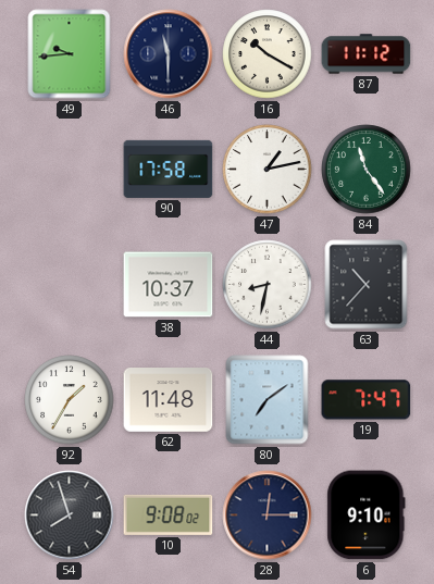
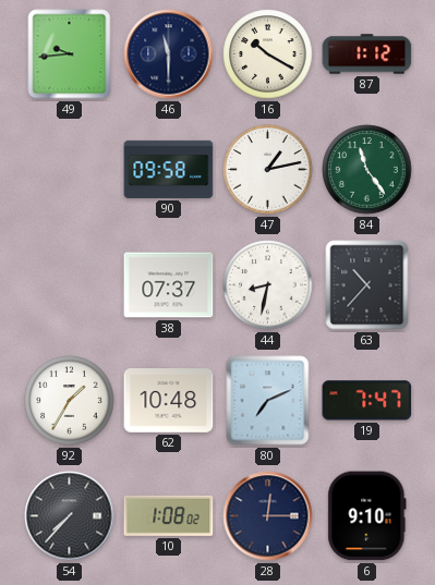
87: 11:12 -> 1:12
90: 17:58 -> 09:58
38: 10:37 -> 07:37
62: 11:48 -> 10:48
80: 7:09 -> 7:11
54: 7:57 -> 7:37
10: 9:08 -> 1:08
